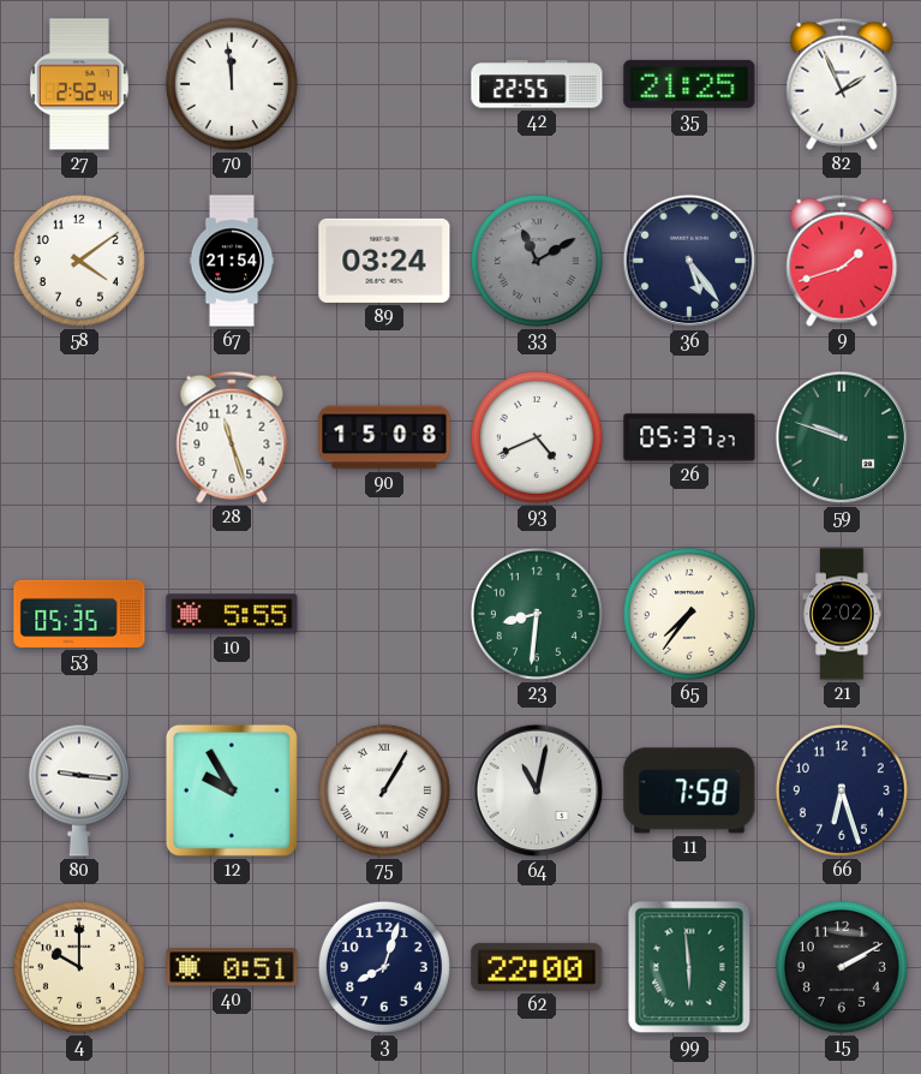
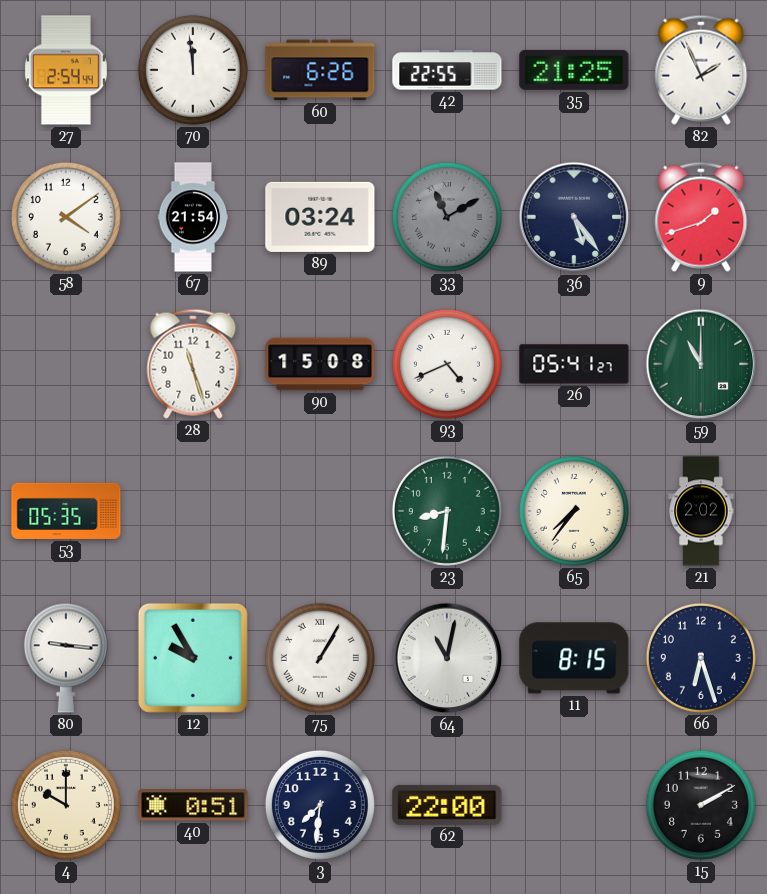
27: 2:52 -> 2:54
60: none -> 6:26
26: 05:37 -> 05:41
59: 9:48 -> 11:00
10: 5:55 -> none
11: 7:58 -> 8:15
3: 8:03 -> 7:31
99: 5:59 -> none
